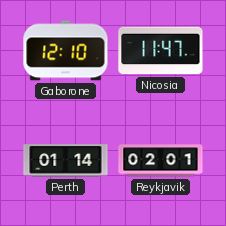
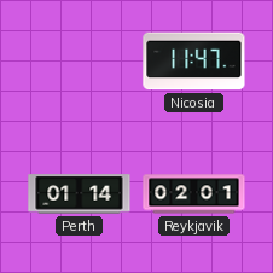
Gaborone: 12:10 -> none
